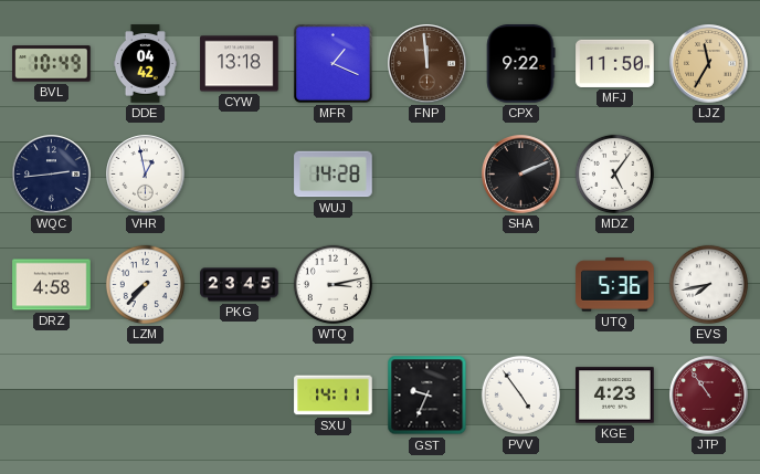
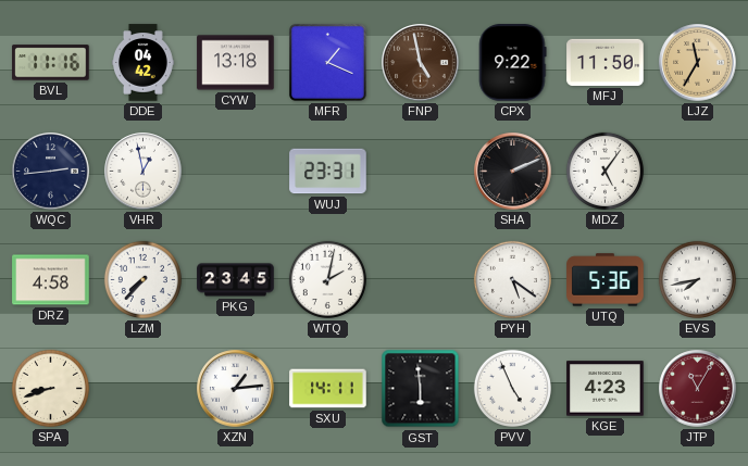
BVL: 10:49 -> 11:16
FNP: 11:59 -> 4:58
WUJ: 14:28 -> 23:31
WTQ: 3:13 -> 2:02
PYH: none -> 5:21
SPA: none -> 8:42
XZN: none -> 1:14
GST: 9:34 -> 5:59
PVV: 4:54 -> 4:56
JTP: 10:54 -> 11:05
